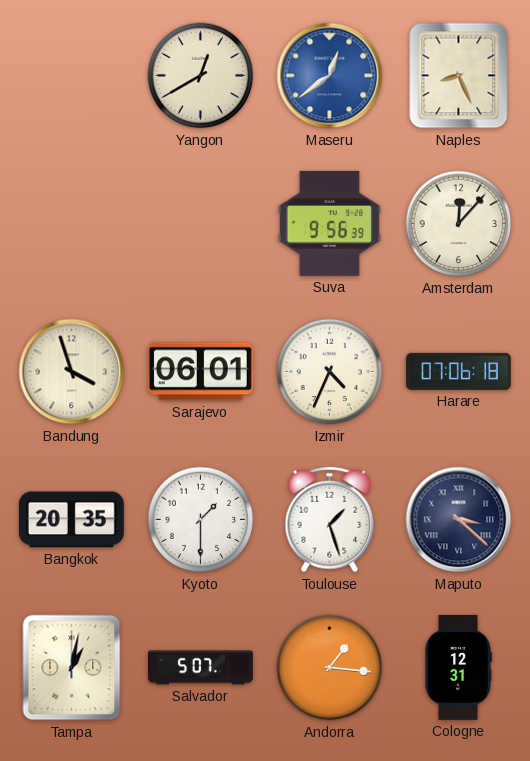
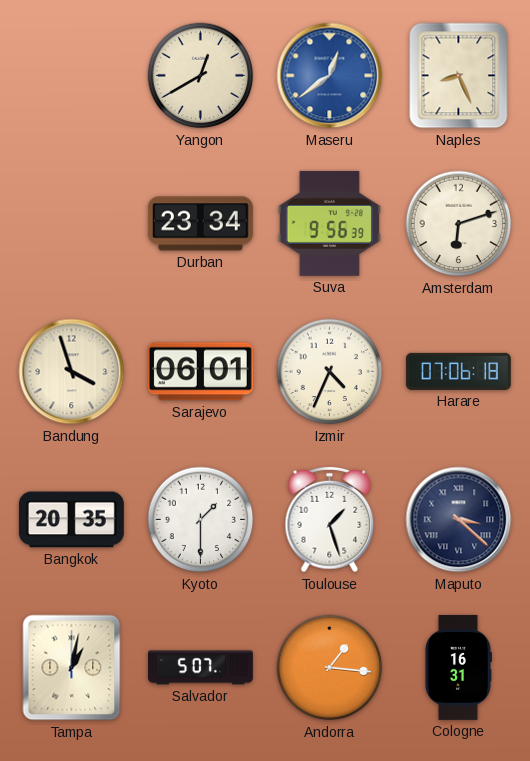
Durban: none -> 23:34
Amsterdam: 12:07 -> 6:12
Cologne: 12:31 -> 16:31
